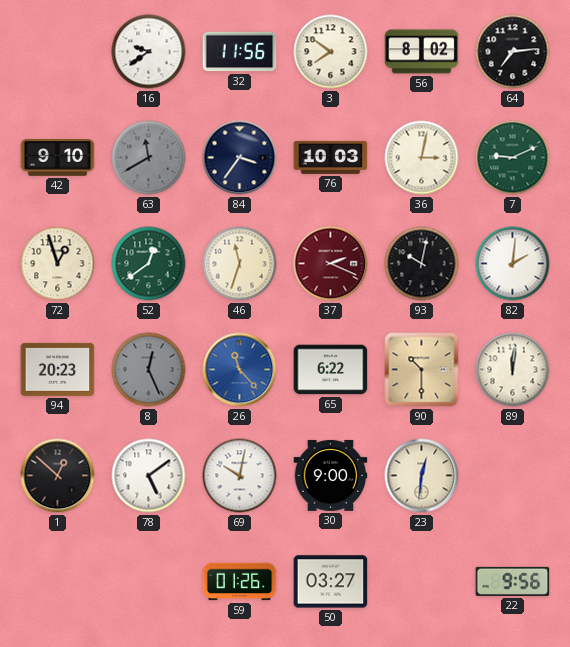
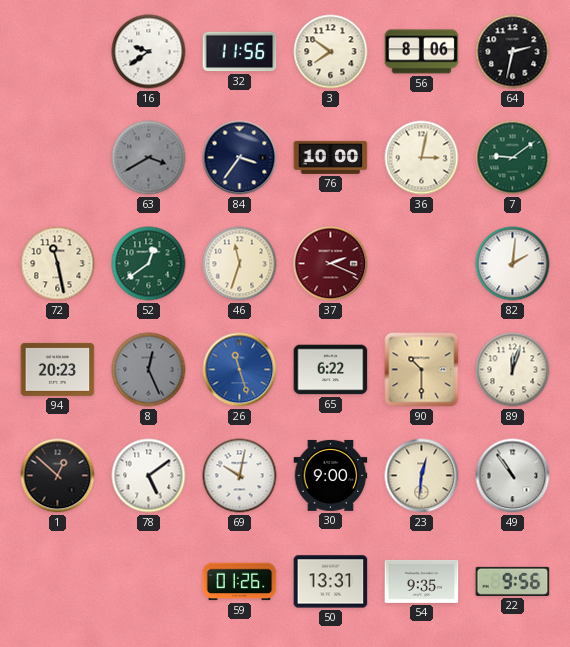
56: 8:02 -> 8:06
64: 7:14 -> 2:32
42: 9:10 -> none
63: 11:40 -> 3:40
76: 10:03 -> 10:00
7: 9:11 -> 9:09
72: 12:57 -> 11:28
93: 10:02 -> none
26: 11:23 -> 11:27
89: 12:01 -> 12:03
49: none -> 10:54
50: 03:27 -> 13:31
54: none -> 9:35
